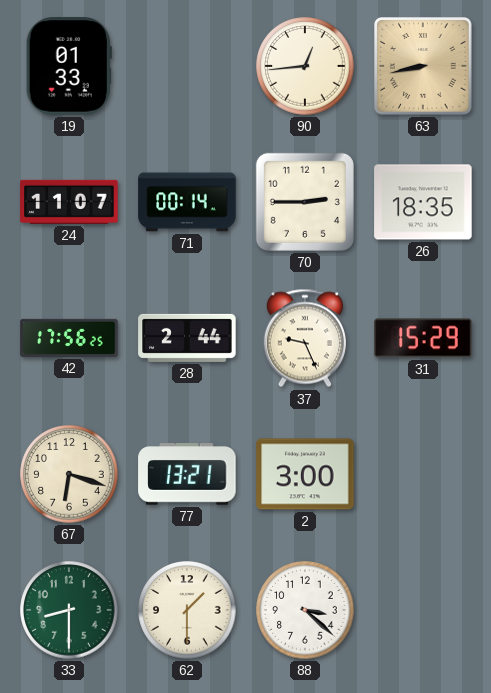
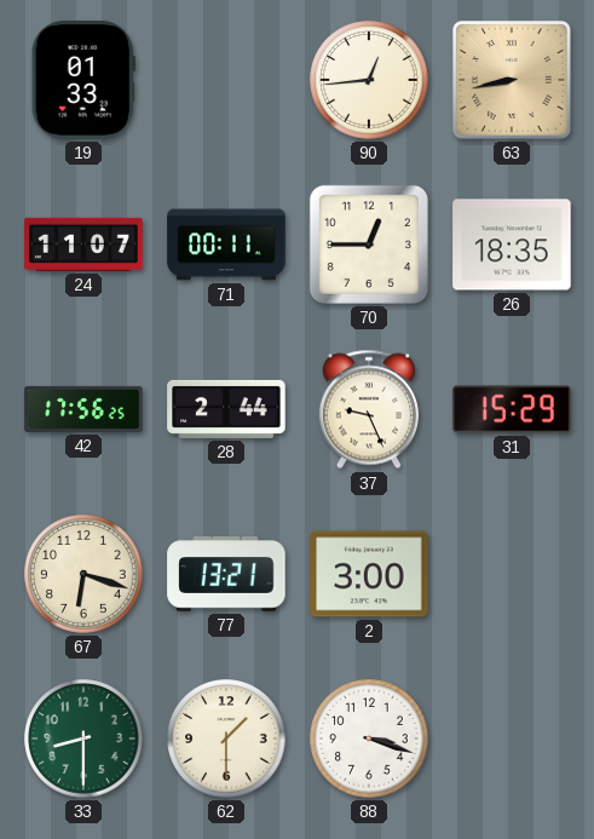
71: 00:14 -> 00:11
70: 2:45 -> 12:45
88: 3:22 -> 3:18
